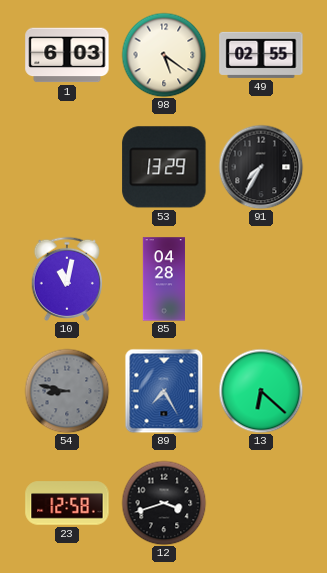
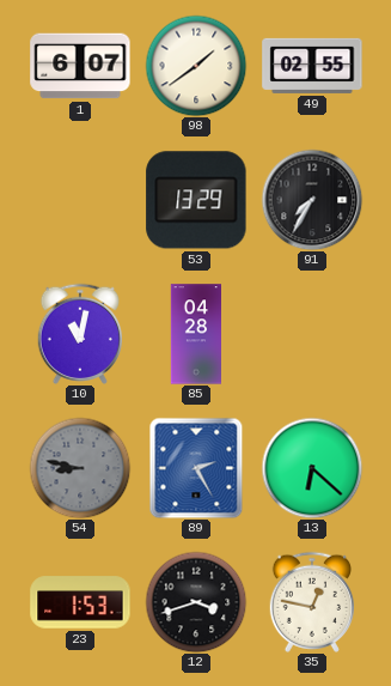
1: 6:03 -> 6:07
98: 5:21 -> 1:39
89: 7:25 -> 2:25
23: 12:58 -> 1:53
35: none -> 12:47
